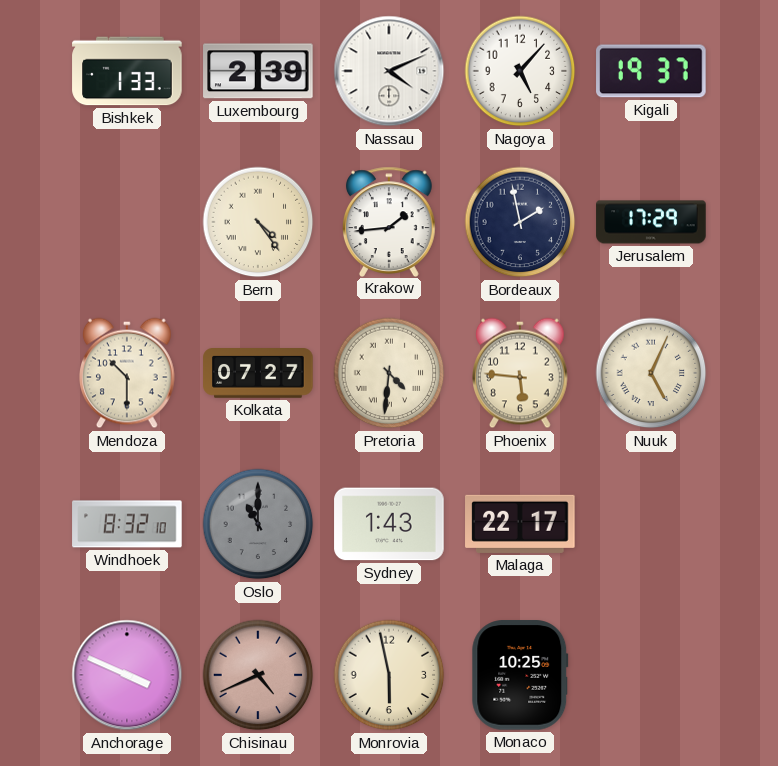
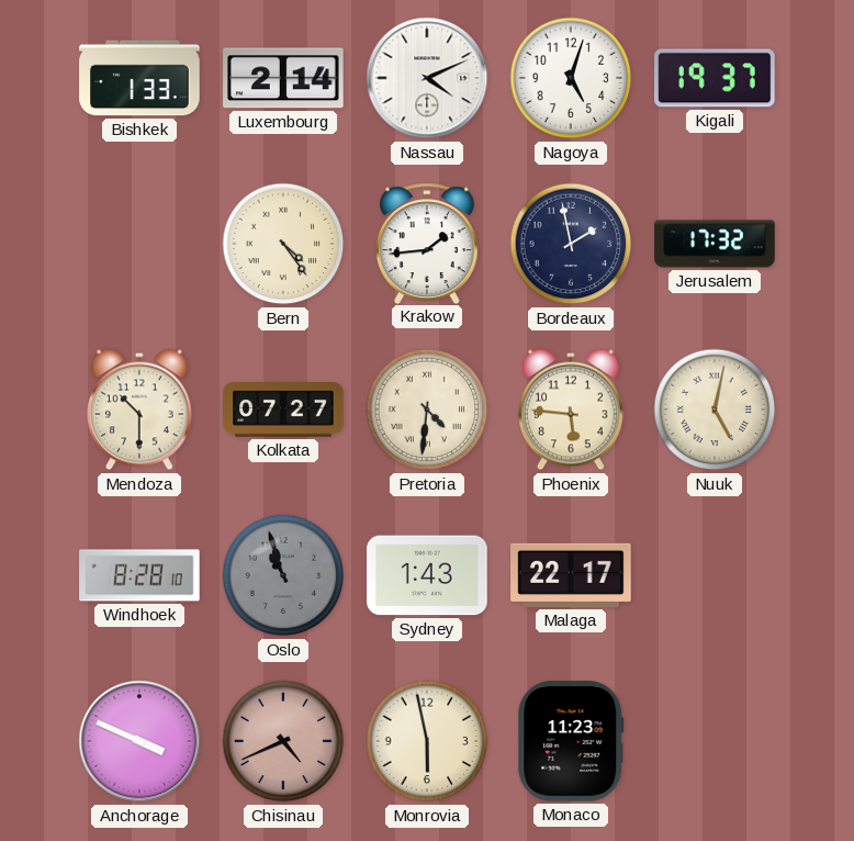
Luxembourg: 2:39 -> 2:14
Nagoya: 5:07 -> 5:03
Jerusalem: 17:29 -> 17:32
Nuuk: 5:04 -> 5:02
Windhoek: 8:32 -> 8:28
Oslo: 11:00 -> 10:57
Monaco: 10:25 -> 11:23
